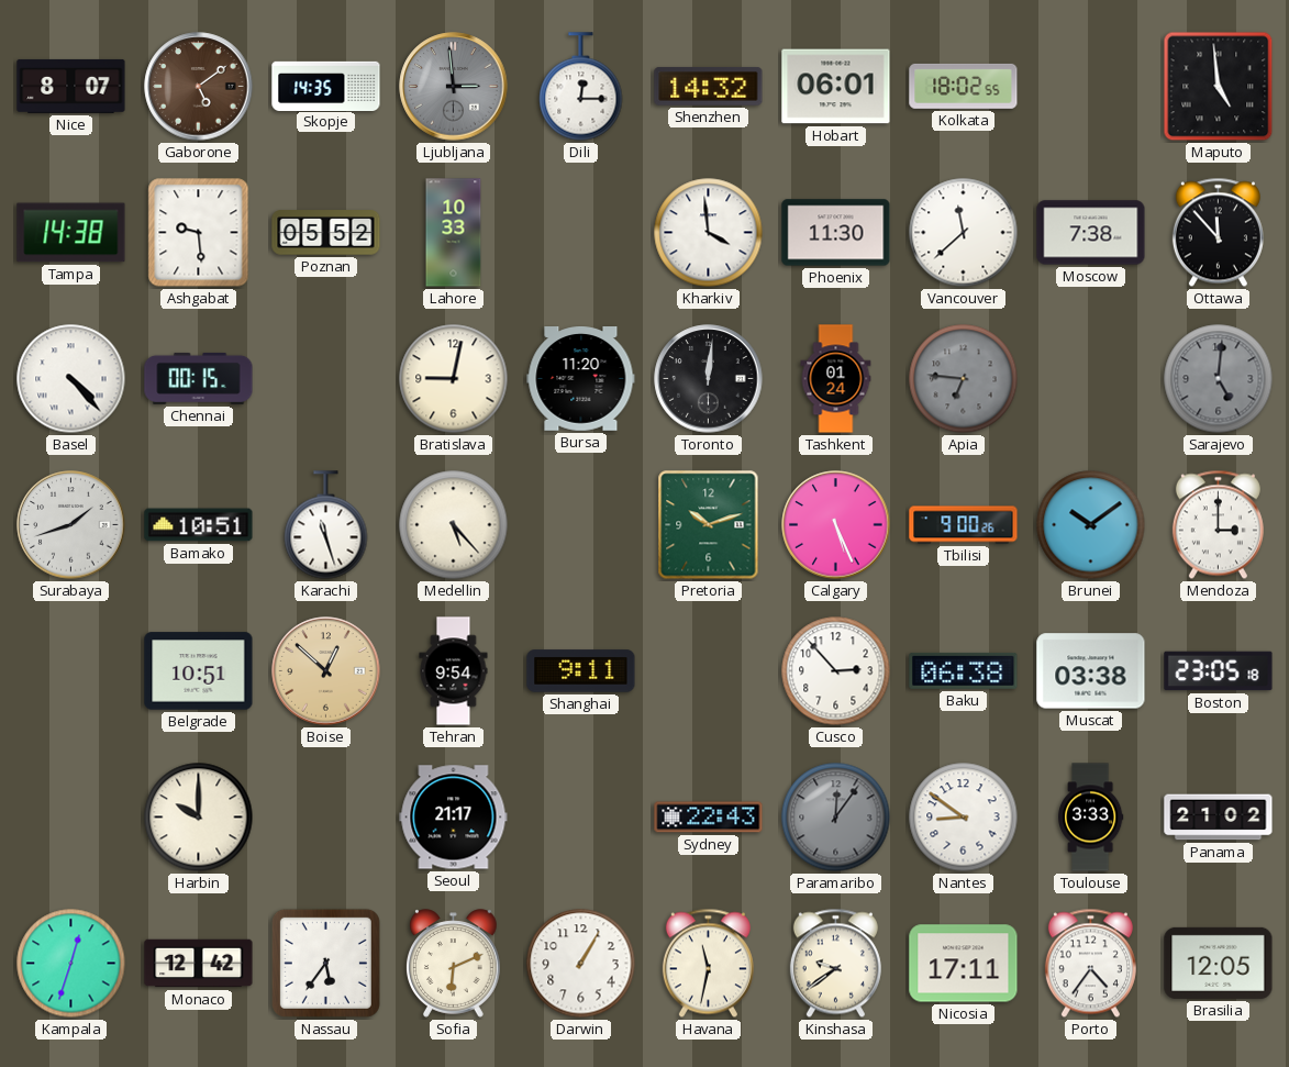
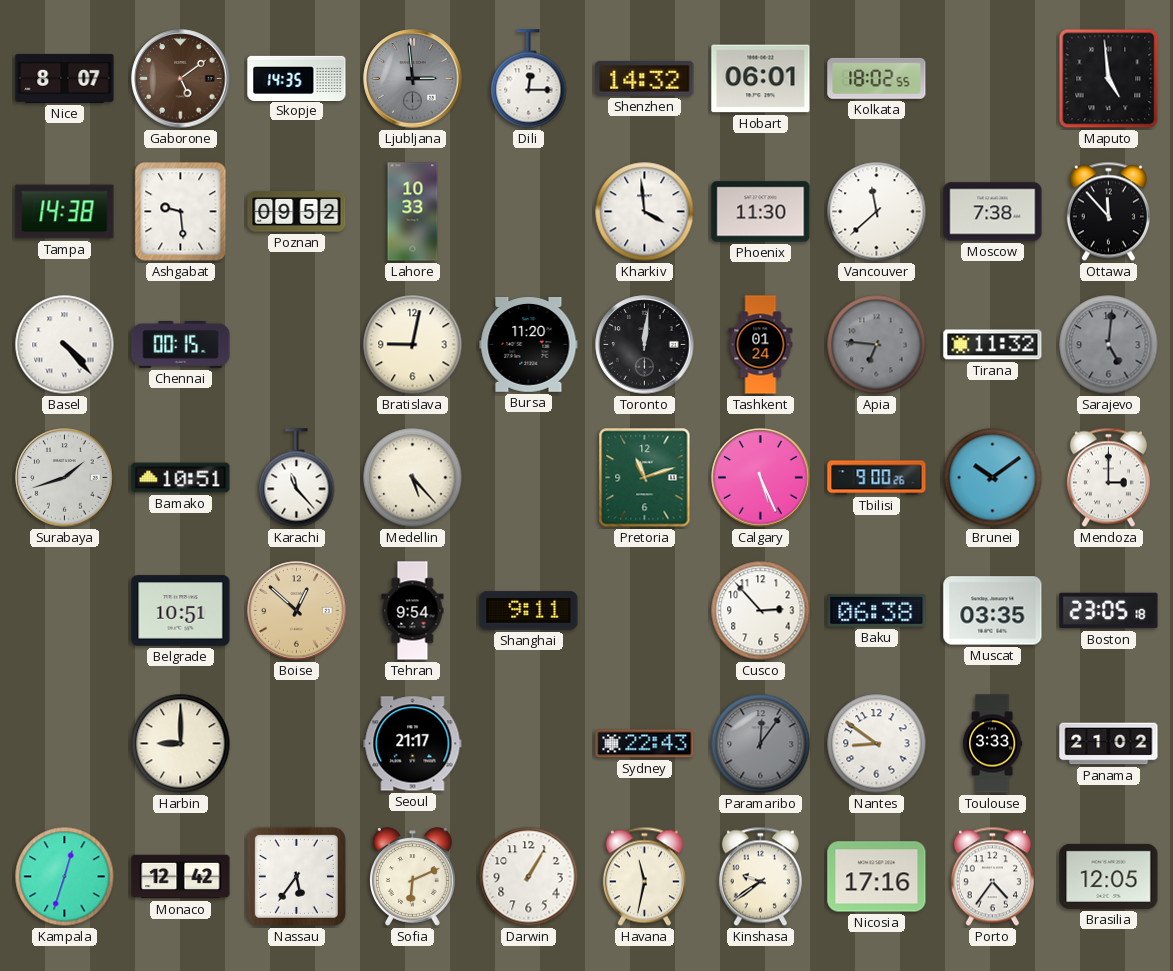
Poznan: 05:52 -> 09:52
Tirana: none -> 11:32
Karachi: 11:27 -> 11:23
Pretoria: 10:12 -> 11:12
Muscat: 03:38 -> 03:35
Harbin: 10:00 -> 9:00
Nicosia: 17:11 -> 17:16
